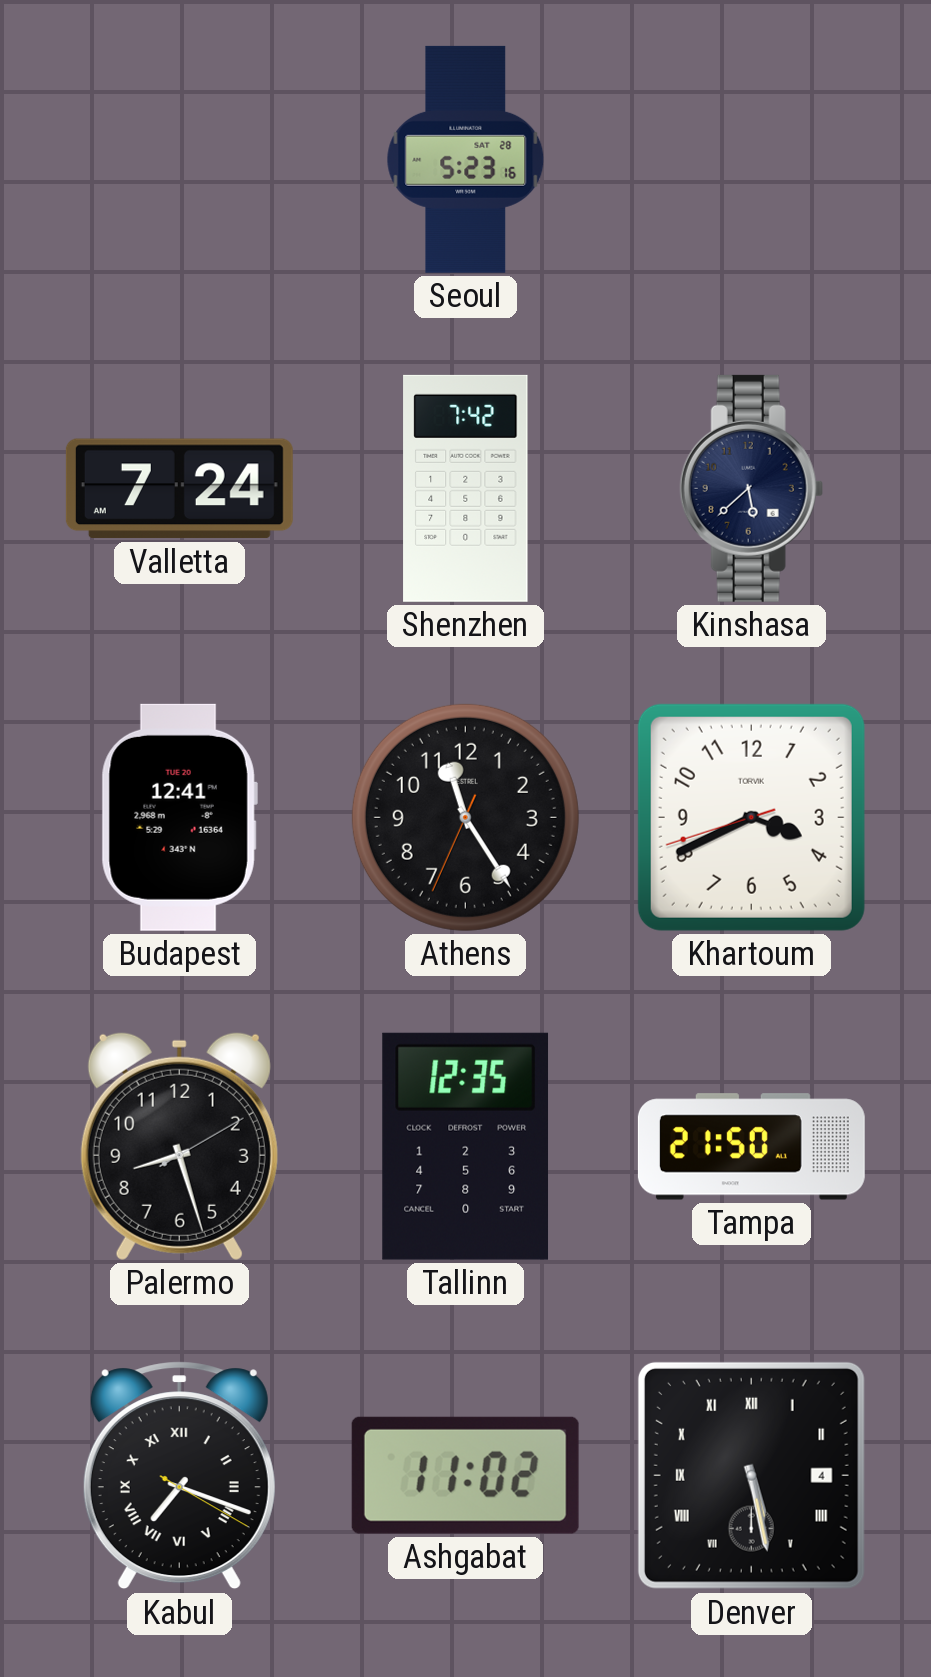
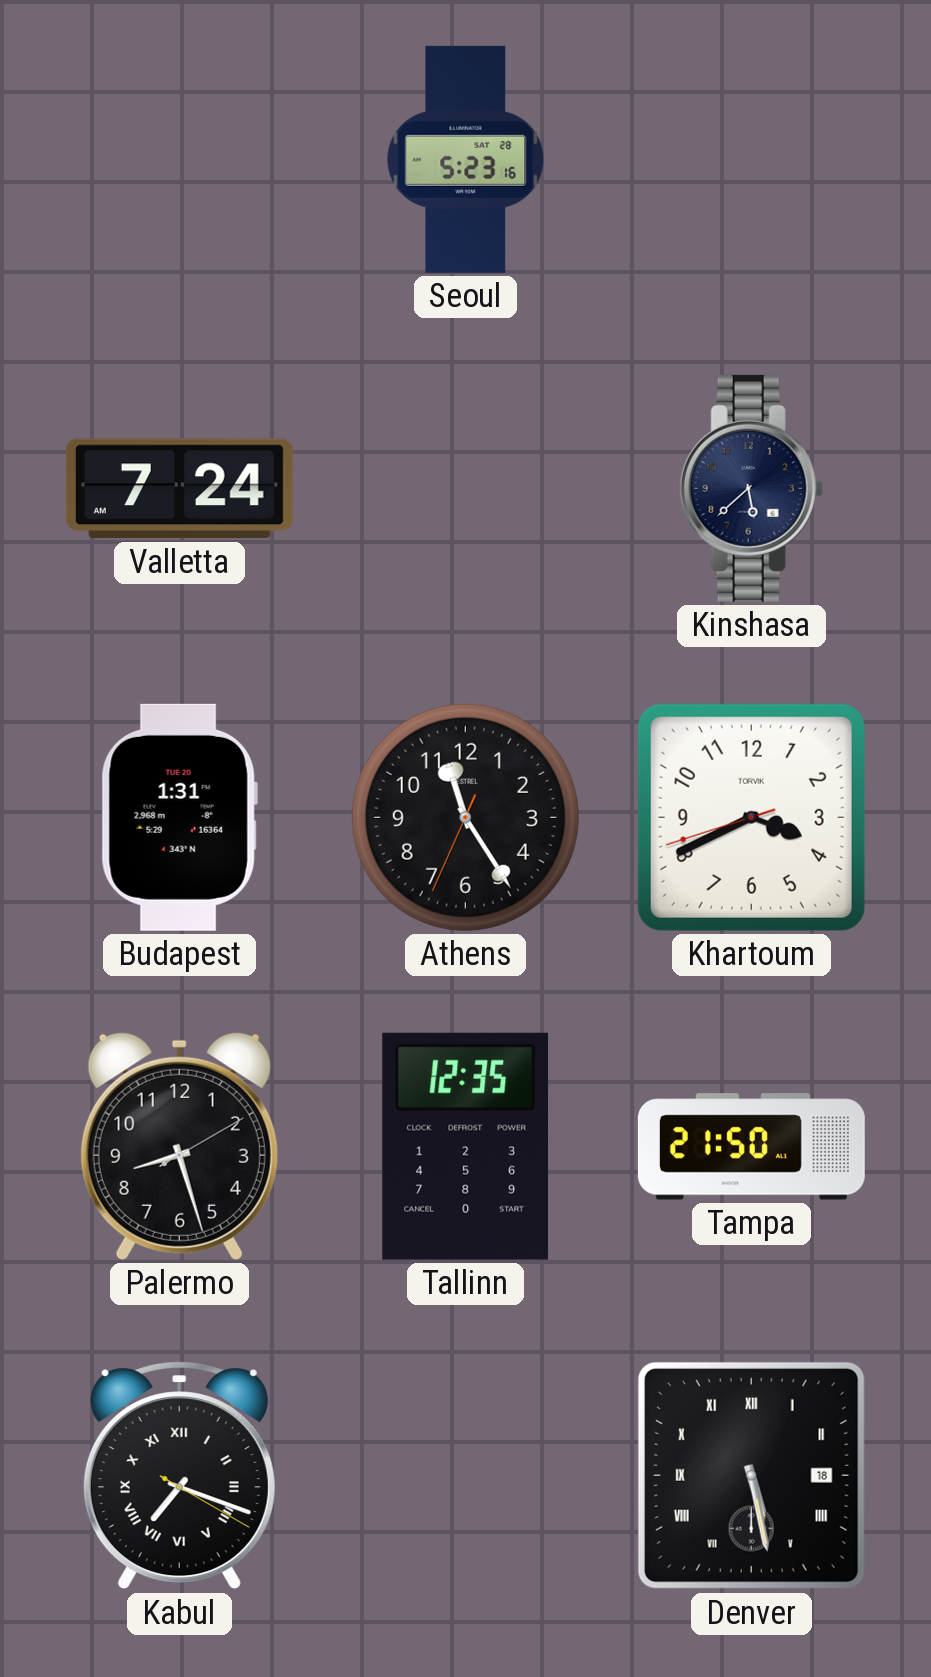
Shenzhen: 7:42 -> none
Budapest: 12:41 -> 1:31
Ashgabat: 11:02 -> none
Denver date: 4 -> 18
